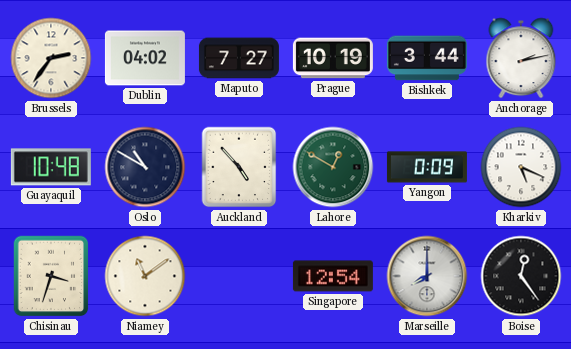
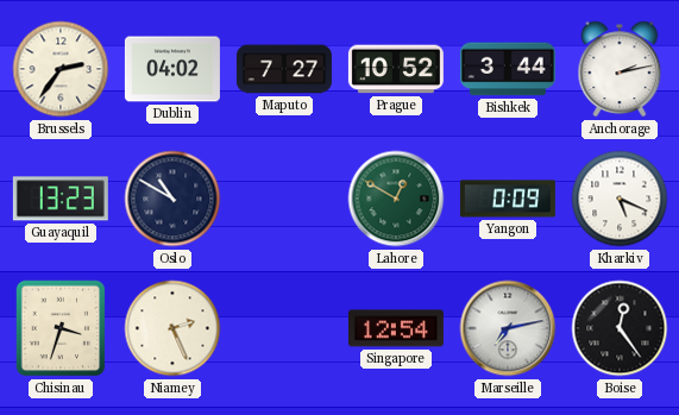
Prague: 10:19 -> 10:52
Guayaquil: 10:48 -> 13:23
Auckland: 4:53 -> none
Niamey: 11:09 -> 2:26
Marseille: 8:00 -> 7:13
